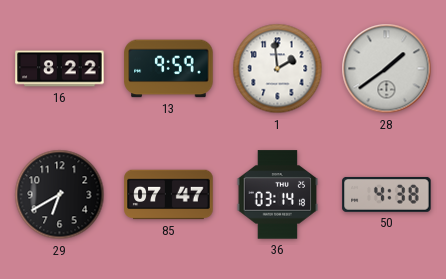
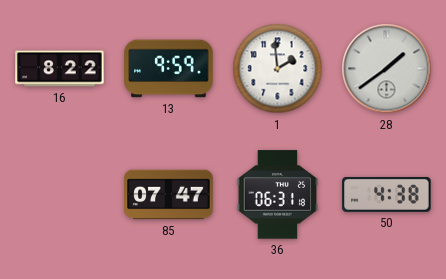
29: 6:40 -> none
36: 03:14 -> 06:31
